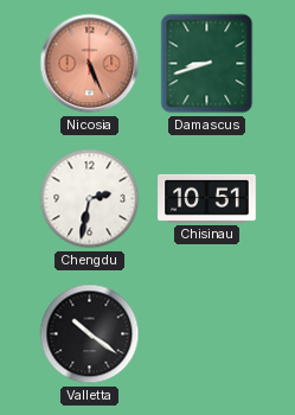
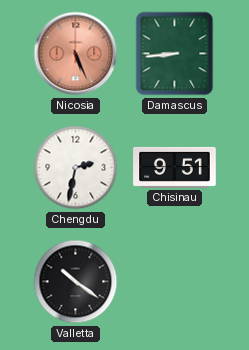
Damascus: 8:42 -> 8:44
Chisinau: 10:51 -> 9:51
